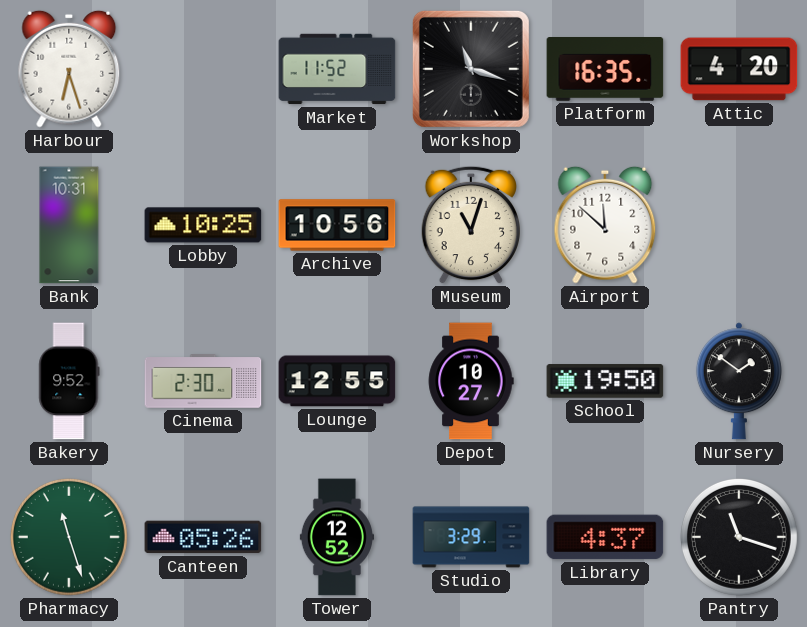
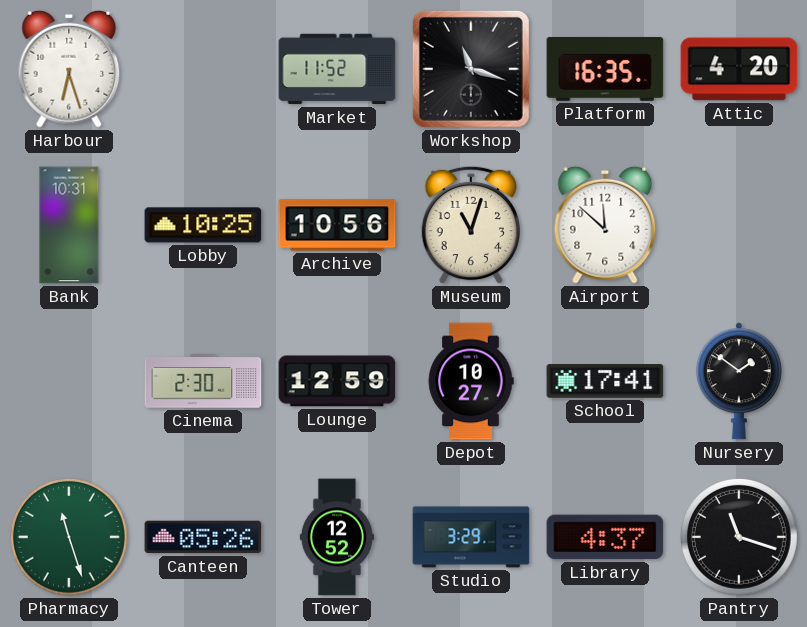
Bakery: 9:52 -> none
Lounge: 12:55 -> 12:59
School: 19:50 -> 17:41
